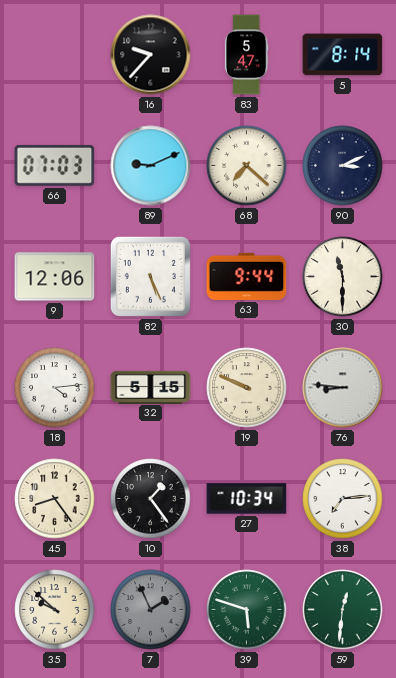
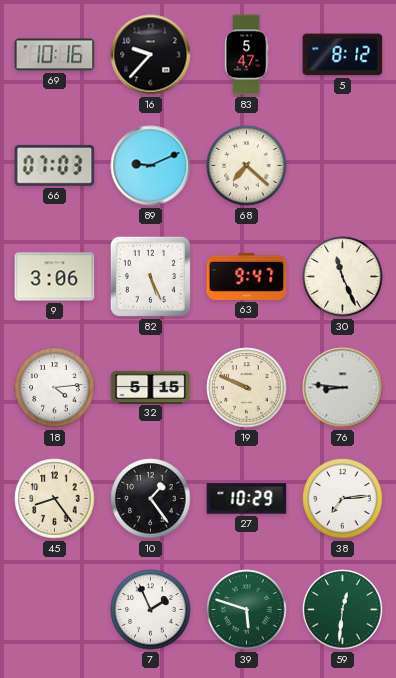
69: none -> 10:16
5: 8:14 -> 8:12
90: 3:11 -> none
9: 12:06 -> 3:06
63: 9:44 -> 9:47
30: 11:30 -> 11:26
27: 10:34 -> 10:29
35: 9:52 -> none
7 dial: grey -> white
